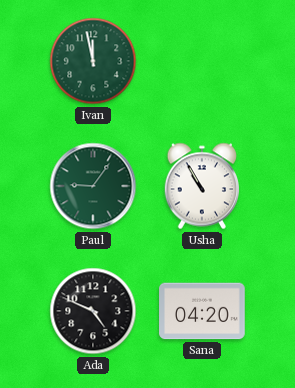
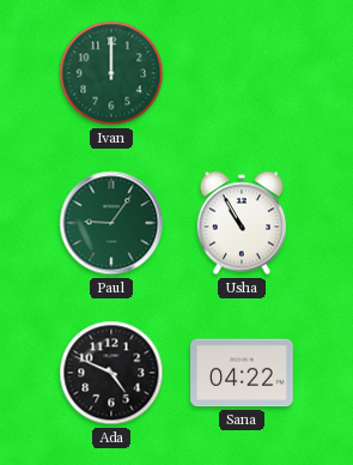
Ivan: 11:58 -> 12:00
Sana: 04:20 -> 04:22
